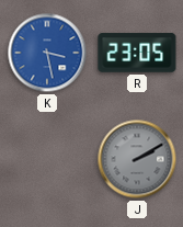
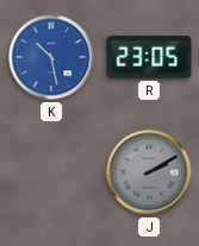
K: 3:28 -> 10:28
